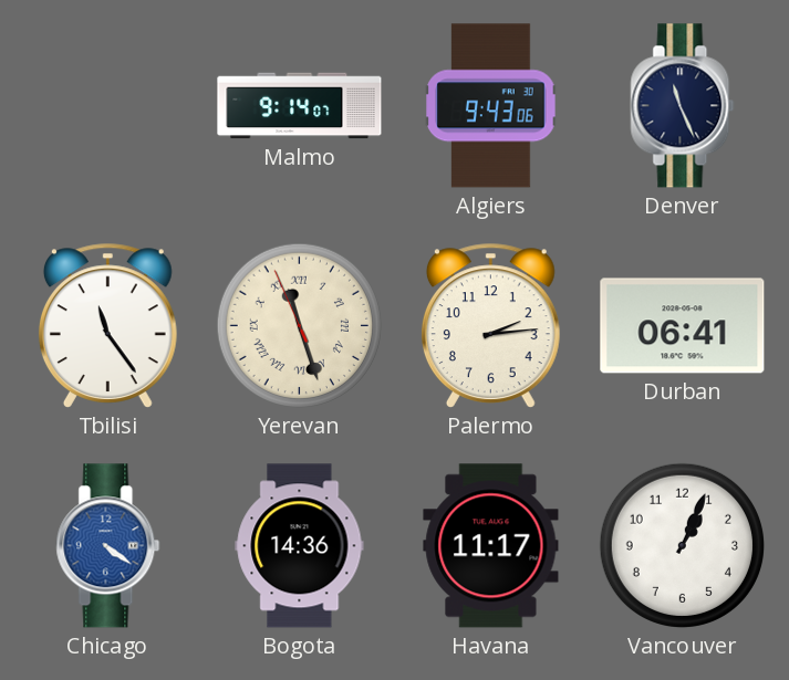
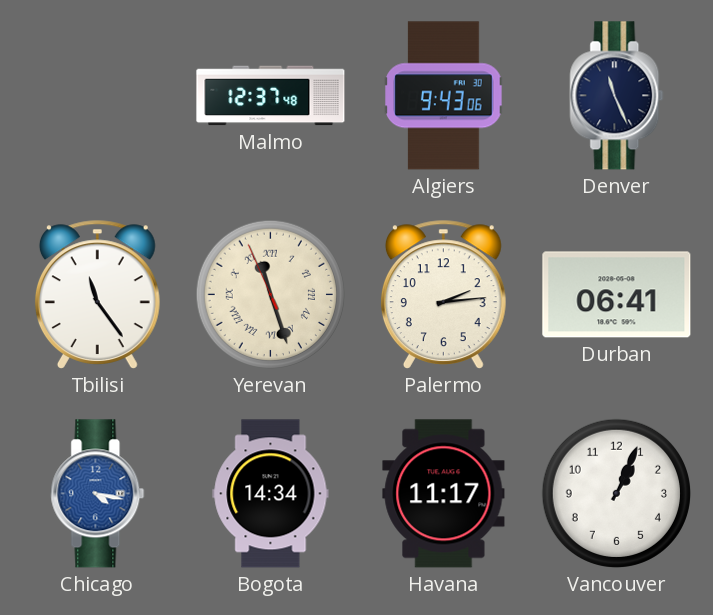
Malmo: 9:14 -> 12:37
Chicago: 4:21 -> 4:17
Bogota: 14:36 -> 14:34
